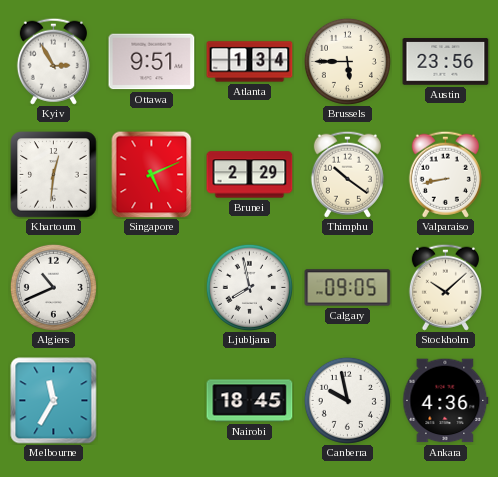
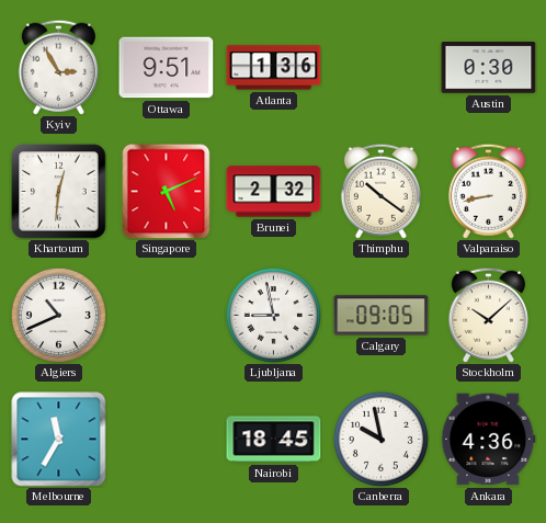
Atlanta: 1:34 -> 1:36
Brussels: 5:45 -> none
Austin: 23:56 -> 0:30
Brunei: 2:29 -> 2:32
Ljubljana: 7:58 -> 8:58
